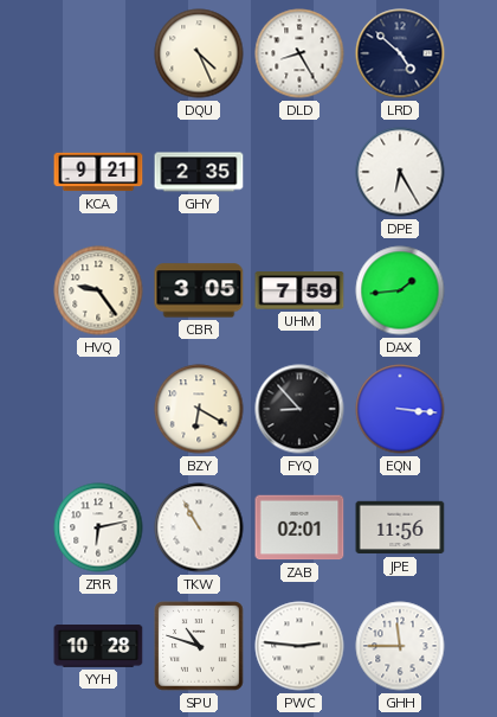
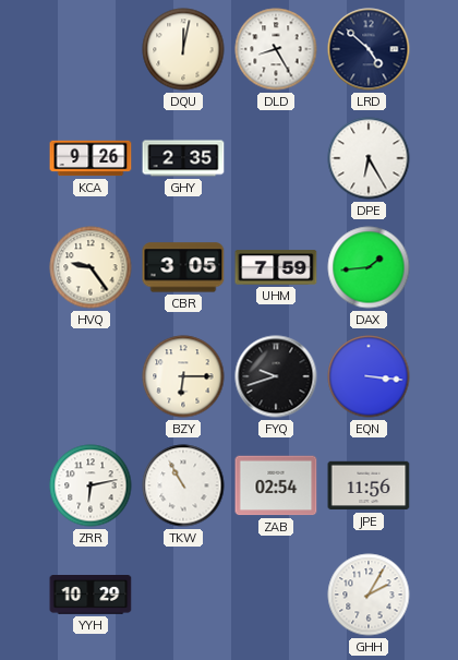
DQU: 4:26 -> 12:02
KCA: 9:21 -> 9:26
BZY: 6:20 -> 6:15
FYQ: 8:53 -> 9:42
ZAB: 02:01 -> 02:54
YYH: 10:28 -> 10:29
SPU: 10:48 -> none
PWC: 2:46 -> none
GHH: 11:45 -> 2:05
